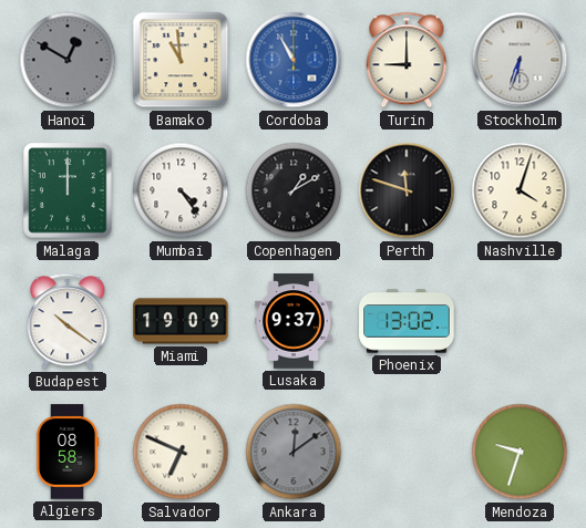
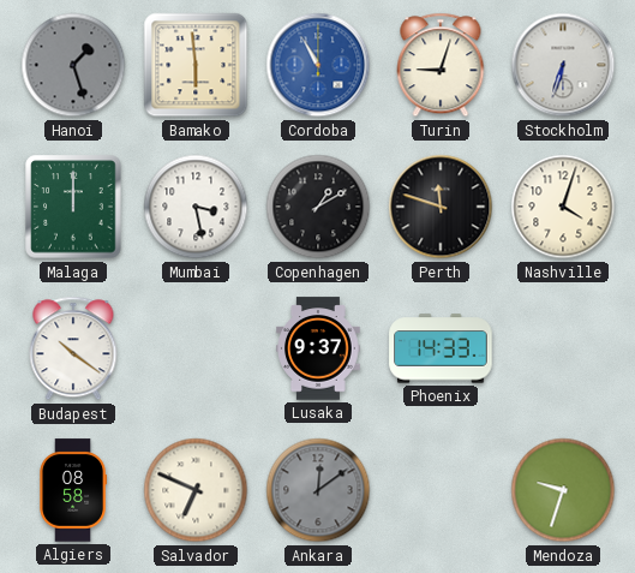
Hanoi: 12:50 -> 1:27
Bamako: 10:59 -> 5:59
Turin: 9:00 -> 9:03
Mumbai: 4:24 -> 3:28
Miami: 19:09 -> none
Phoenix: 13:02 -> 14:33
